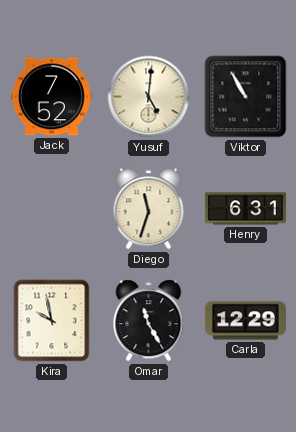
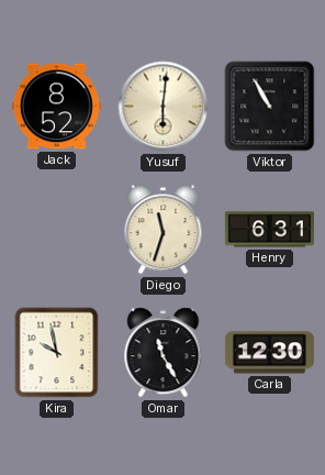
Jack: 7:52 -> 8:52
Yusuf: 5:01 -> 6:01
Carla: 12:29 -> 12:30
